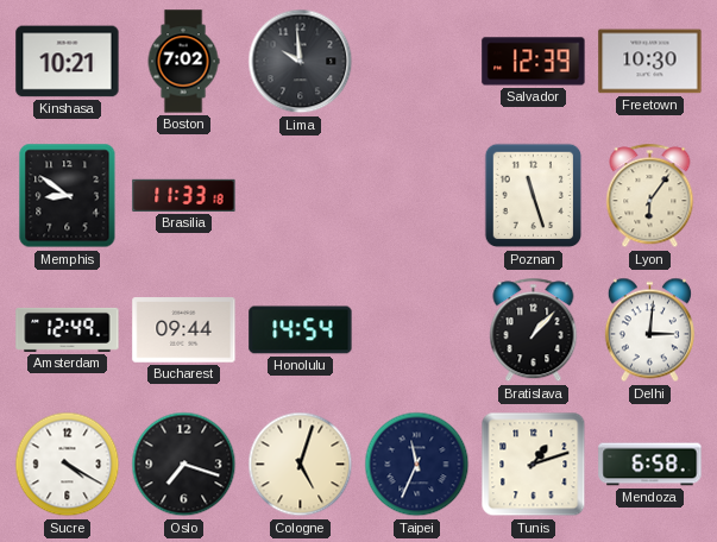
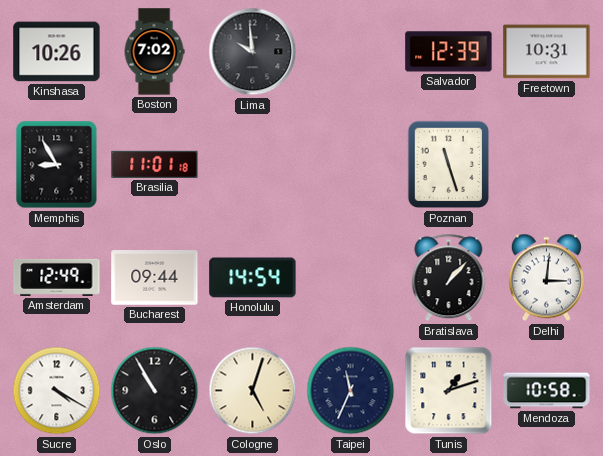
Kinshasa: 10:21 -> 10:26
Freetown: 10:30 -> 10:31
Memphis: 8:51 -> 8:55
Brasilia: 11:33 -> 11:01
Lyon: 6:06 -> none
Oslo: 7:18 -> 10:55
Mendoza: 6:58 -> 10:58
